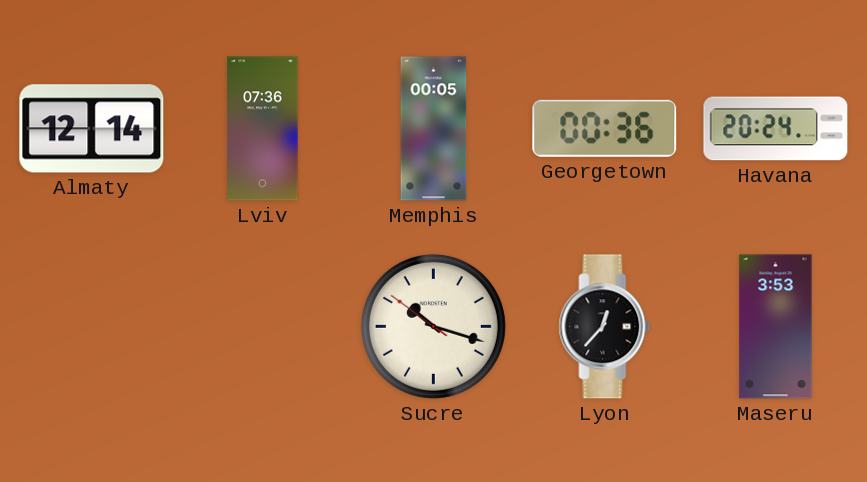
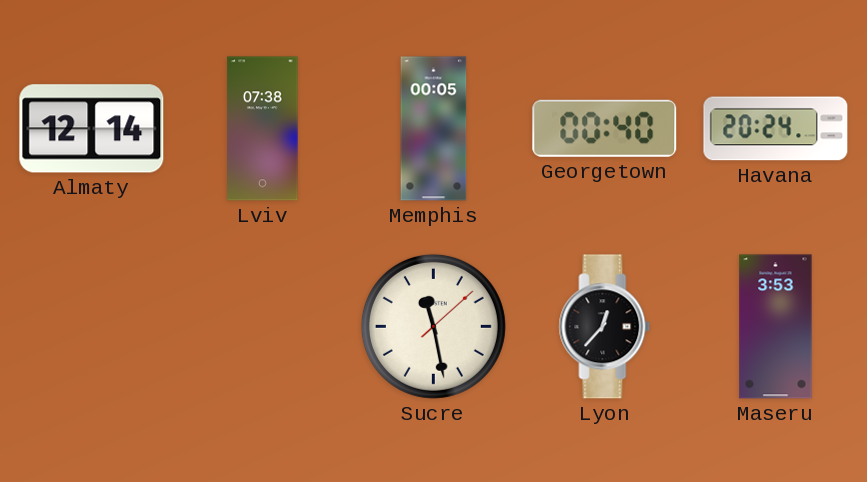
Lviv: 07:36 -> 07:38
Georgetown: 00:36 -> 00:40
Sucre: 10:17 -> 11:28
